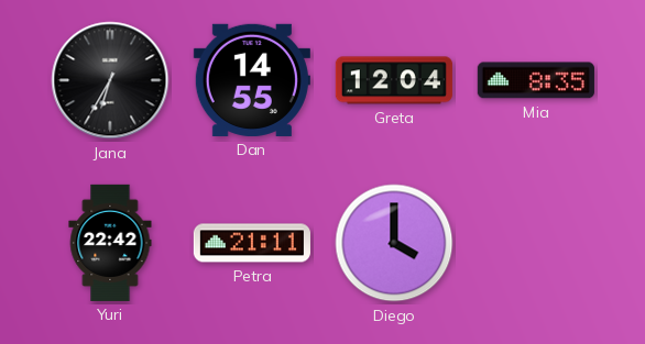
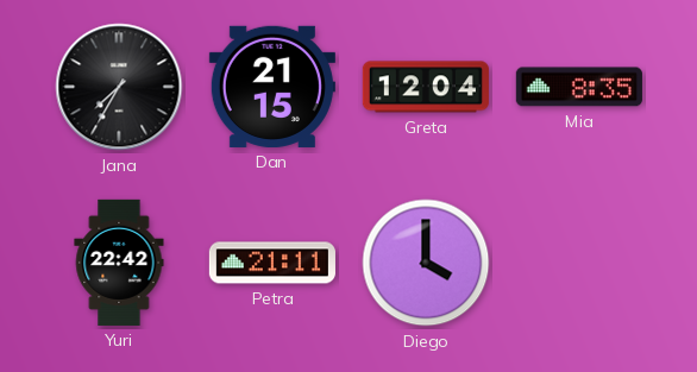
Jana: 6:35 -> 7:35
Dan: 14:55 -> 21:15
